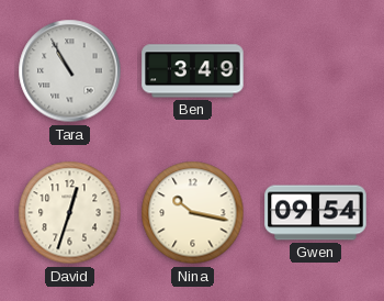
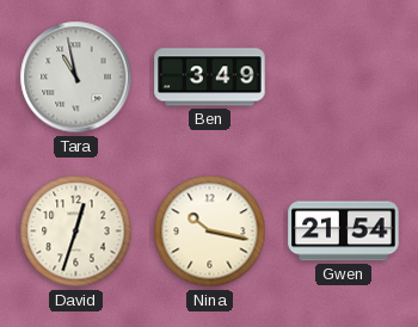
Tara: 10:55 -> 10:58
Gwen: 09:54 -> 21:54
